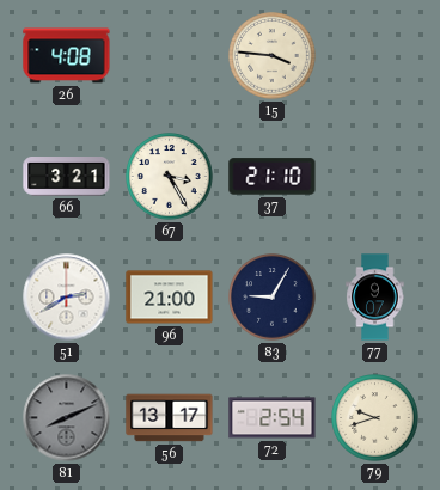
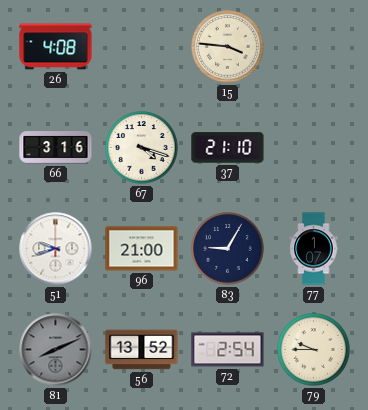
66: 3:21 -> 3:16
67: 3:25 -> 4:18
51: 2:40 -> 9:42
77: 9:07 -> 1:07
56: 13:17 -> 13:52
79: 9:42 -> 9:45
